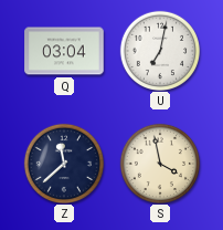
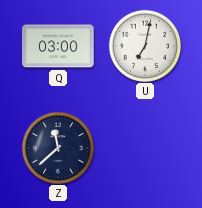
Q: 03:04 -> 03:00
S: 3:58 -> none
